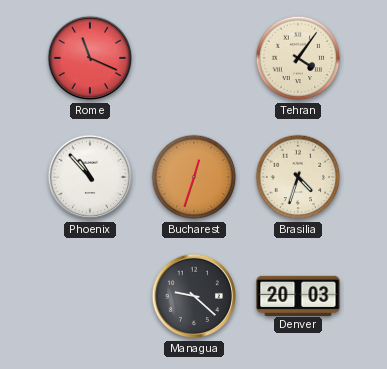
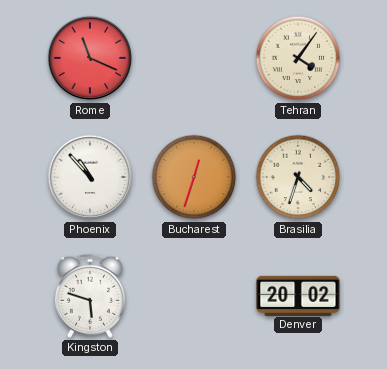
Kingston: none -> 5:48
Managua: 9:22 -> none
Denver: 20:03 -> 20:02
